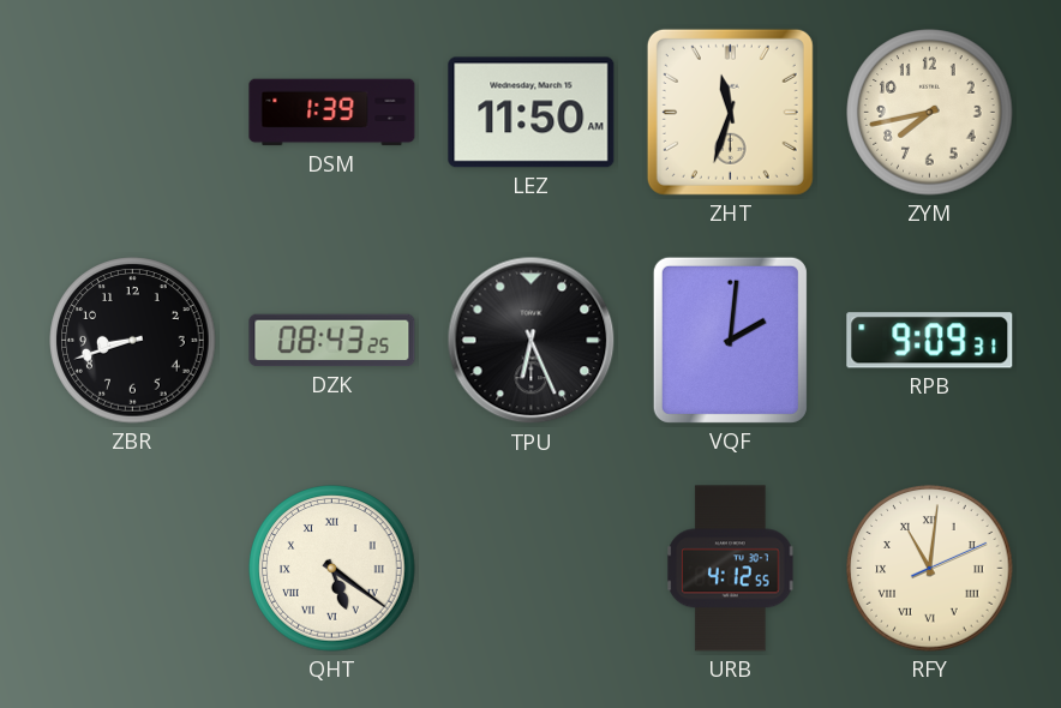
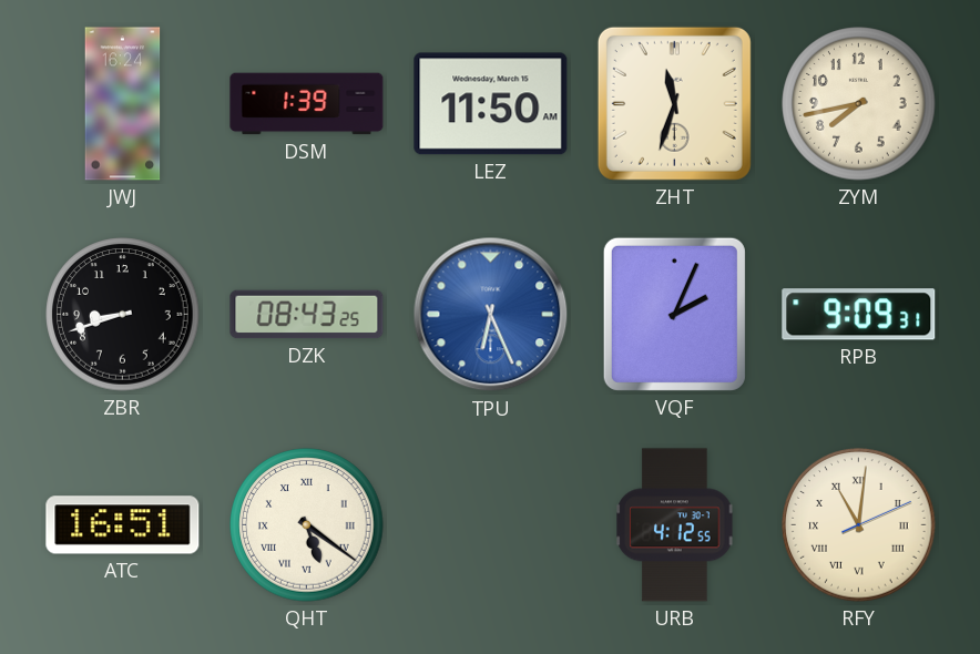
JWJ: none -> 16:24
TPU dial: black -> blue
VQF: 2:01 -> 2:04
ATC: none -> 16:51
